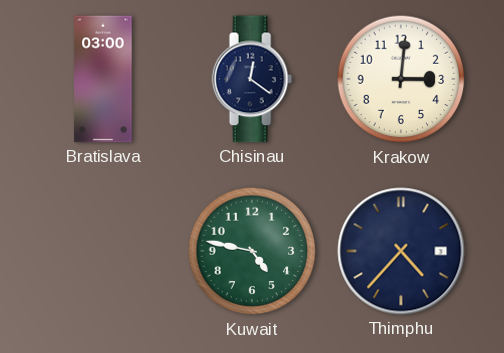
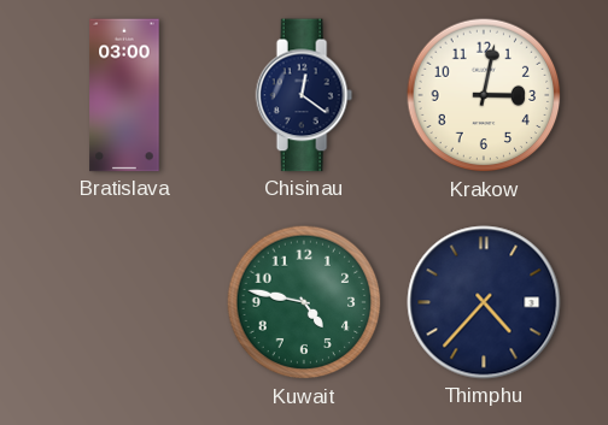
Krakow: 3:01 -> 3:02
